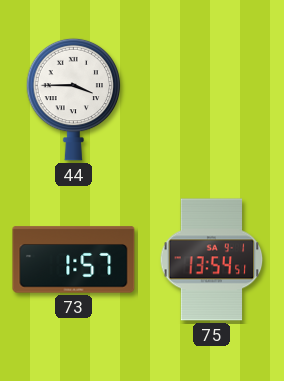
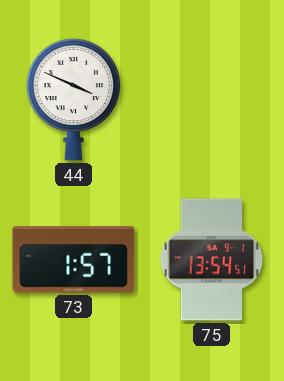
44: 3:45 -> 3:49
